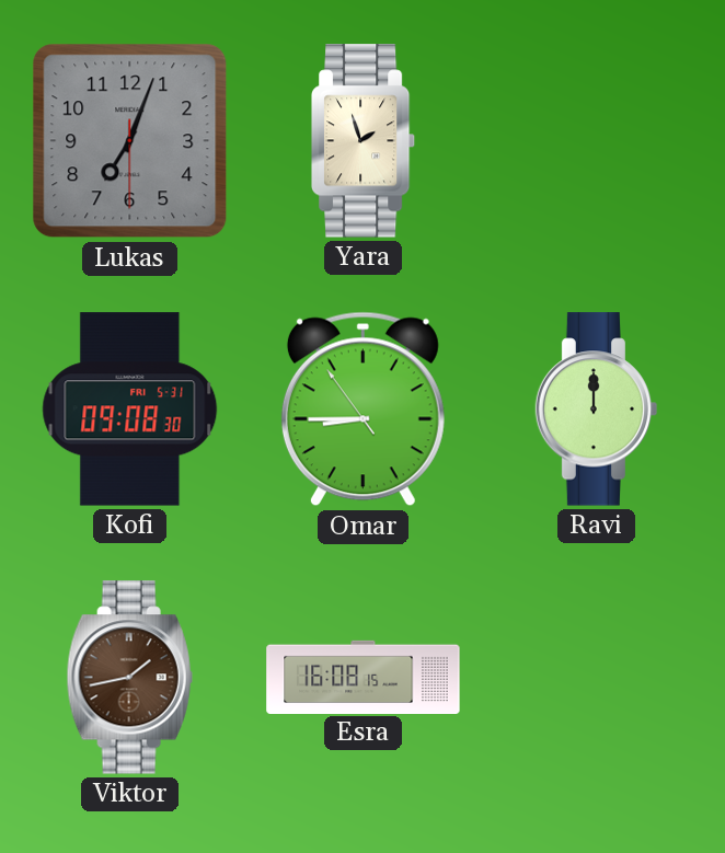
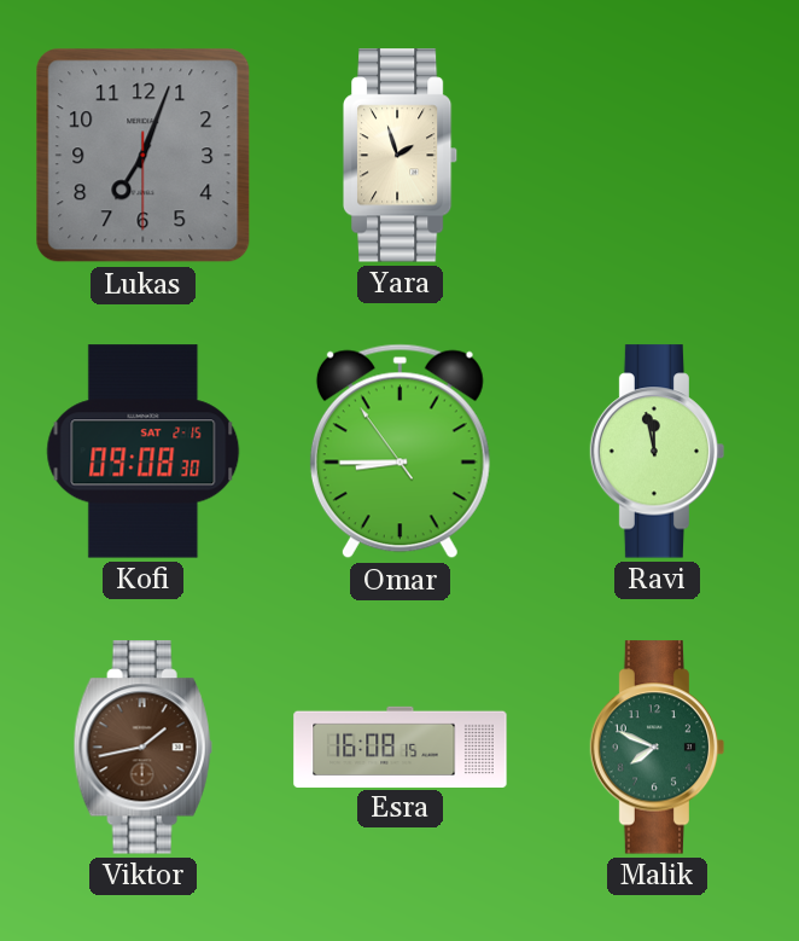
Kofi date: FRI 5-31 -> SAT 2-15
Ravi: 12:00 -> 11:58
Malik: none -> 7:49
